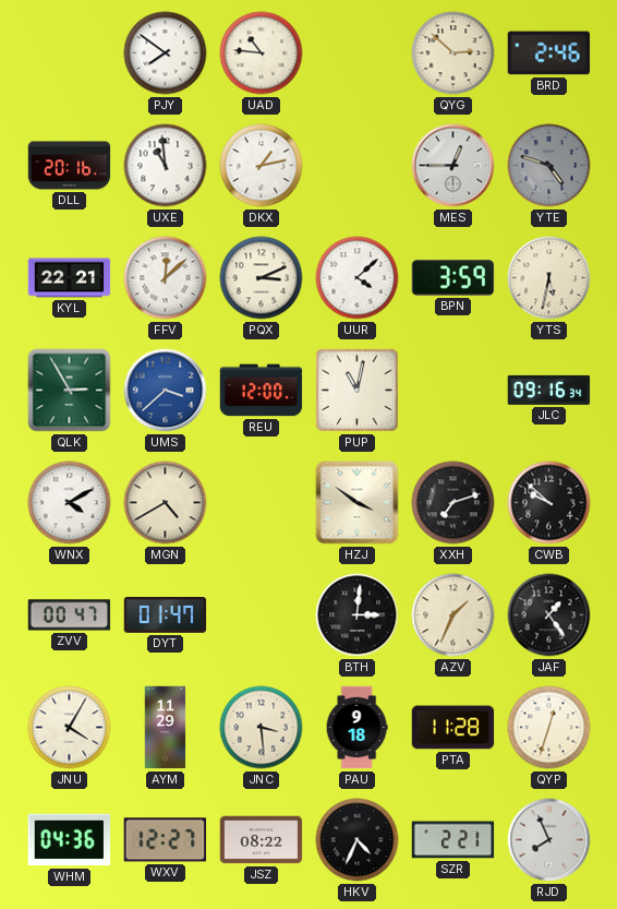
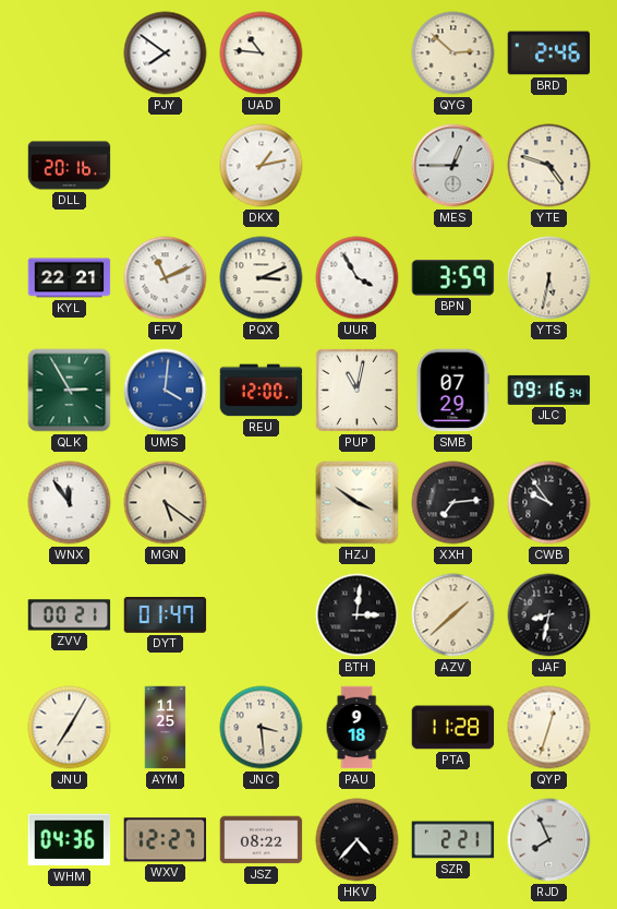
UXE: 10:59 -> none
YTE dial: grey -> cream
FFV: 12:08 -> 11:11
UUR: 4:08 -> 3:55
UMS: 3:38 -> 4:01
SMB: none -> 07:29
WNX: 4:10 -> 11:54
MGN: 4:40 -> 5:21
XXH: 7:12 -> 7:14
CWB: 9:52 -> 9:54
ZVV: 00:47 -> 00:21
AZV: 1:34 -> 1:38
JAF: 1:24 -> 8:32
JNU: 4:05 -> 7:05
AYM: 11:29 -> 11:25
HKV: 4:34 -> 4:37
